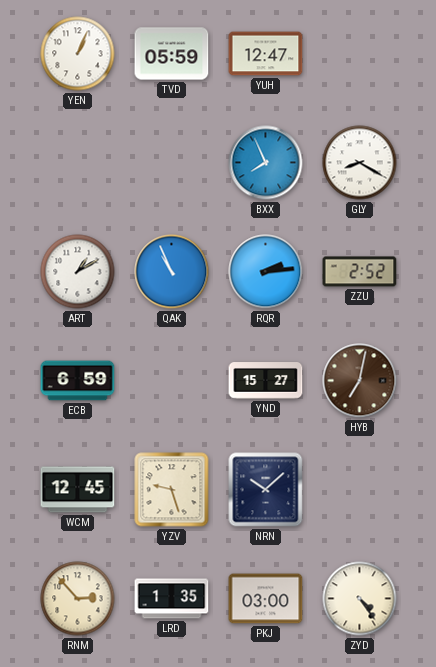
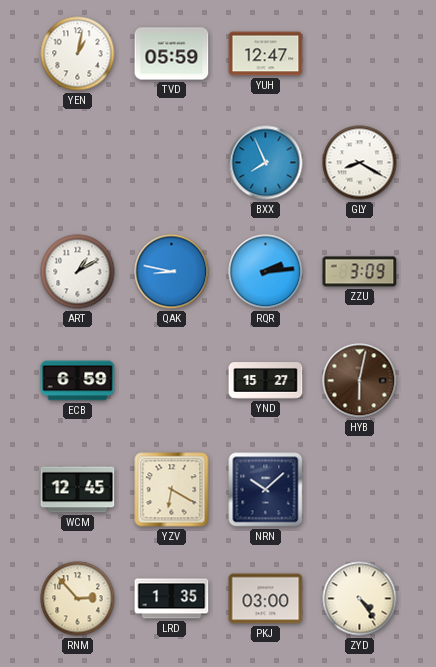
YEN: 1:04 -> 1:02
QAK: 10:56 -> 8:47
ZZU: 2:52 -> 3:09
HYB: 7:02 -> 6:02
YZV: 9:27 -> 6:20
